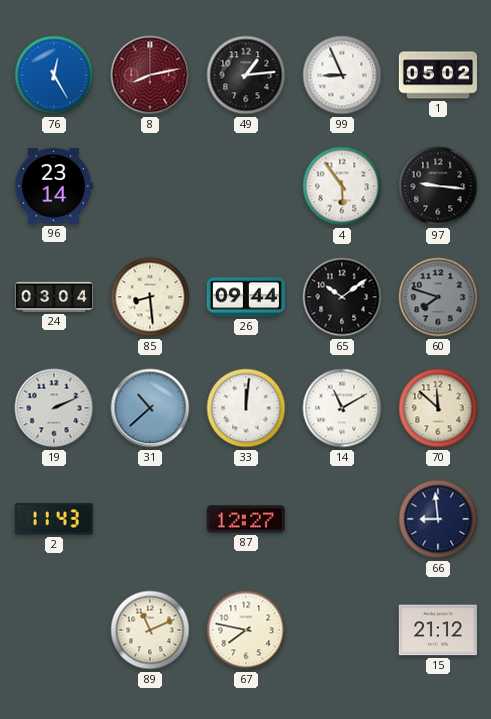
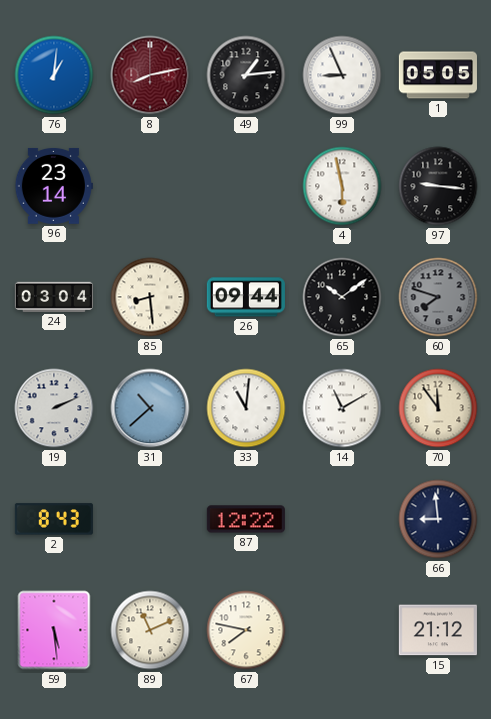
76: 12:25 -> 1:01
1: 05:02 -> 05:05
4: 5:54 -> 5:58
33: 12:01 -> 11:01
70: 11:52 -> 11:54
2: 11:43 -> 8:43
87: 12:27 -> 12:22
59: none -> 5:29
